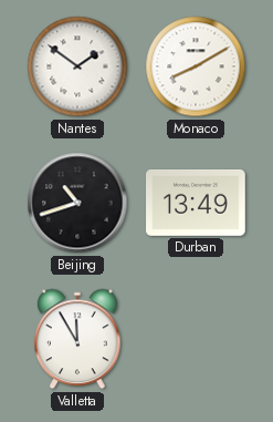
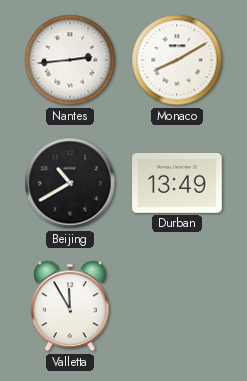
Nantes: 1:51 -> 2:44
Beijing: 10:42 -> 10:40
